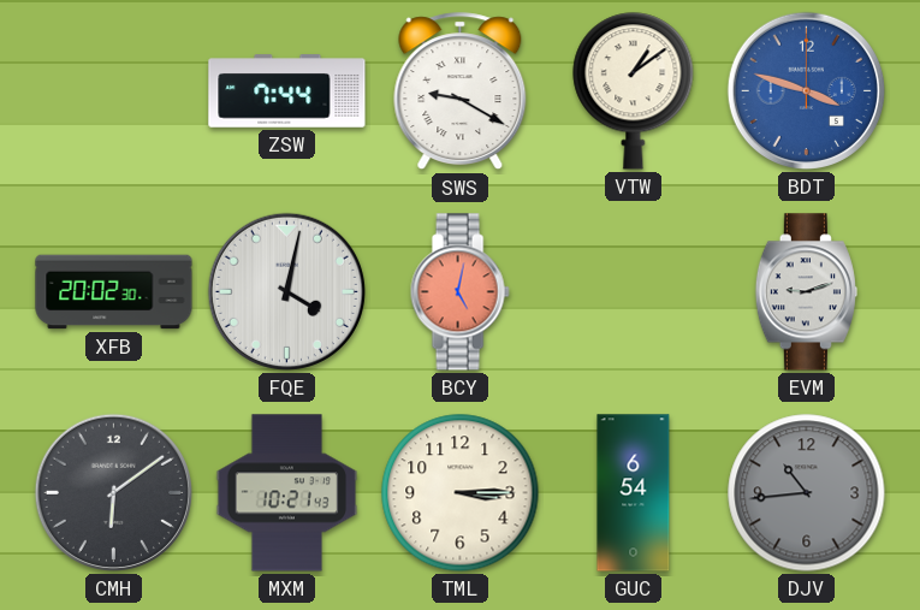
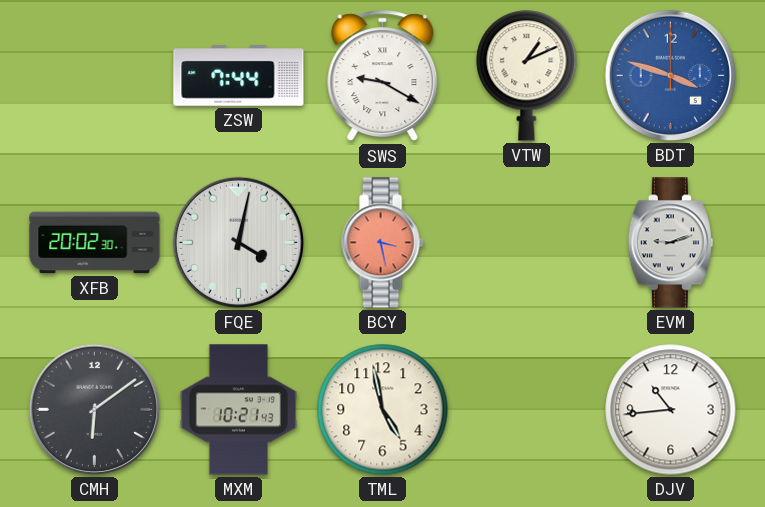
VTW: 1:09 -> 1:11
BCY: 5:02 -> 3:28
TML: 3:15 -> 4:58
GUC: 6:54 -> none
DJV dial: grey -> white
